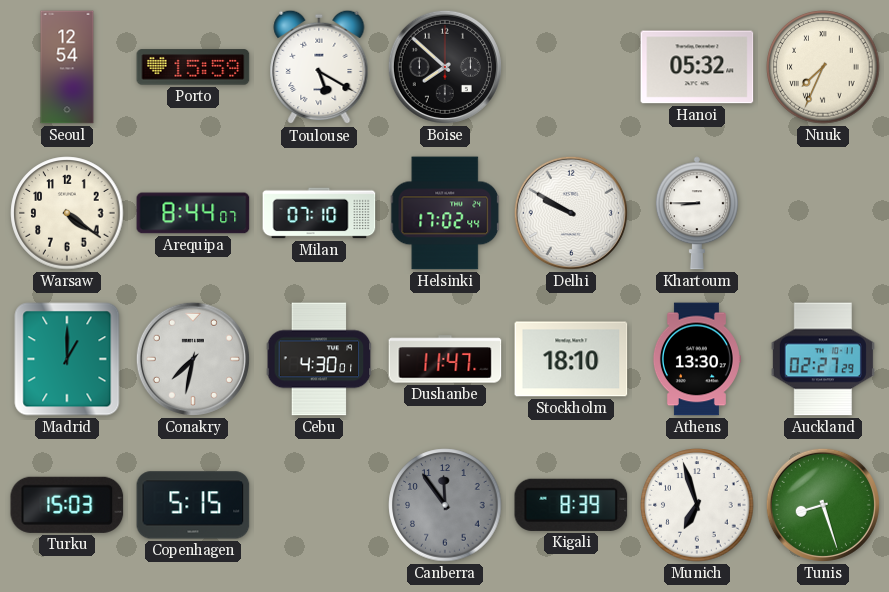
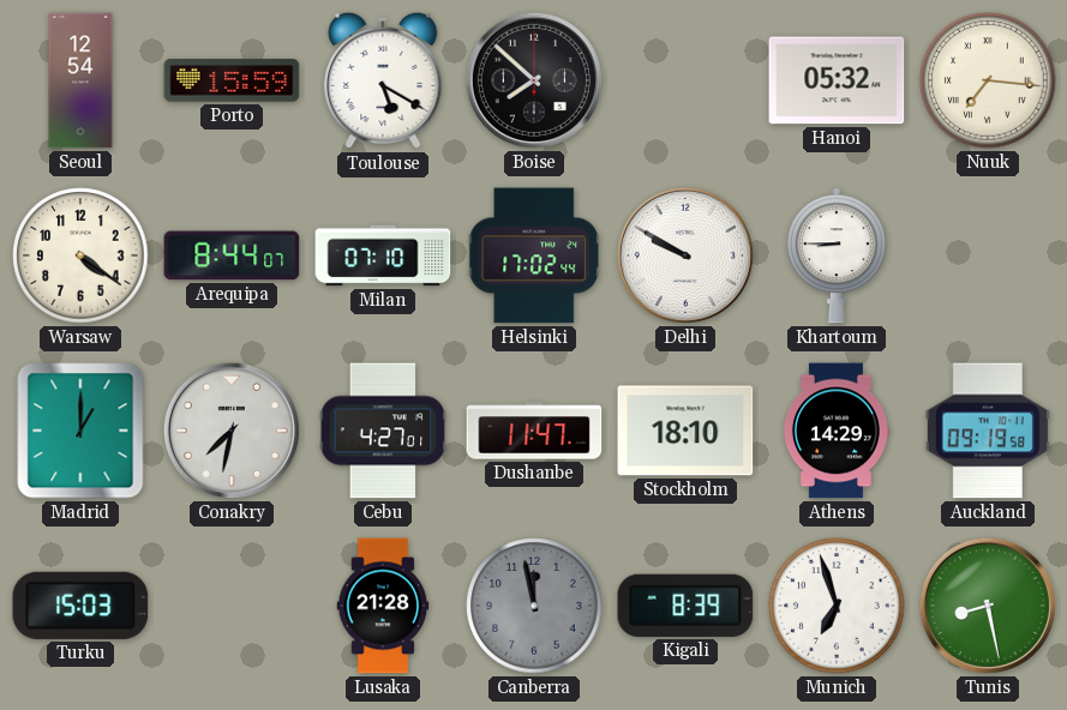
Nuuk: 7:34 -> 7:16
Cebu: 4:30 -> 4:27
Athens: 13:30 -> 14:29
Auckland: 02:27 -> 09:19
Copenhagen: 5:15 -> none
Lusaka: none -> 21:28
Canberra: 11:54 -> 11:58
Tunis: 8:27 -> 8:28
